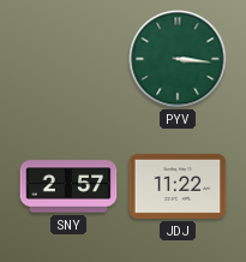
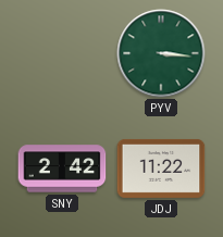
SNY: 2:57 -> 2:42
